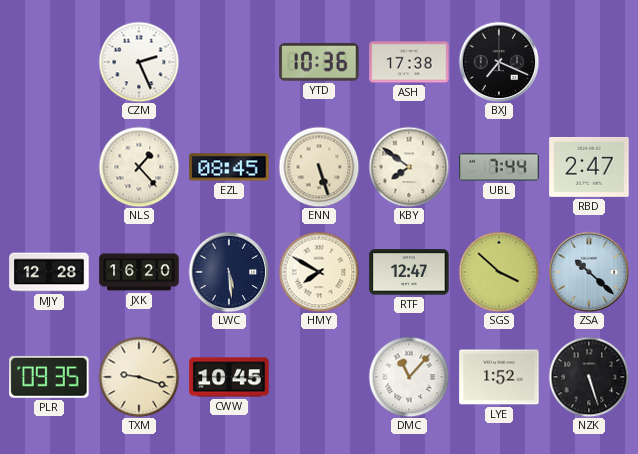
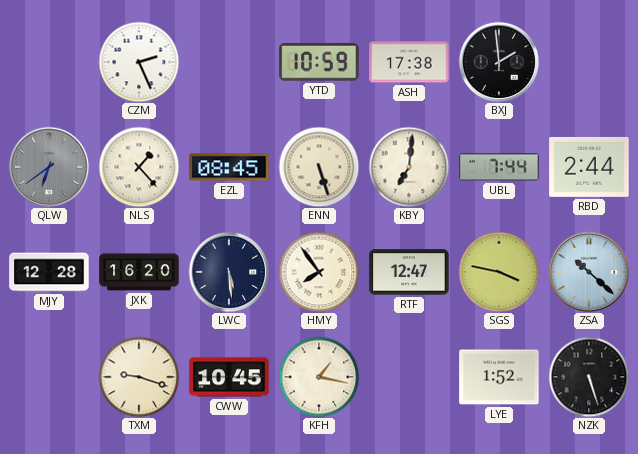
YTD: 10:36 -> 10:59
BXJ: 7:19 -> 1:59
QLW: none -> 6:39
KBY: 7:51 -> 7:01
RBD: 2:47 -> 2:44
HMY: 7:50 -> 7:54
SGS: 3:52 -> 3:47
PLR: 09:35 -> none
KFH: none -> 1:17
DMC: 11:07 -> none
